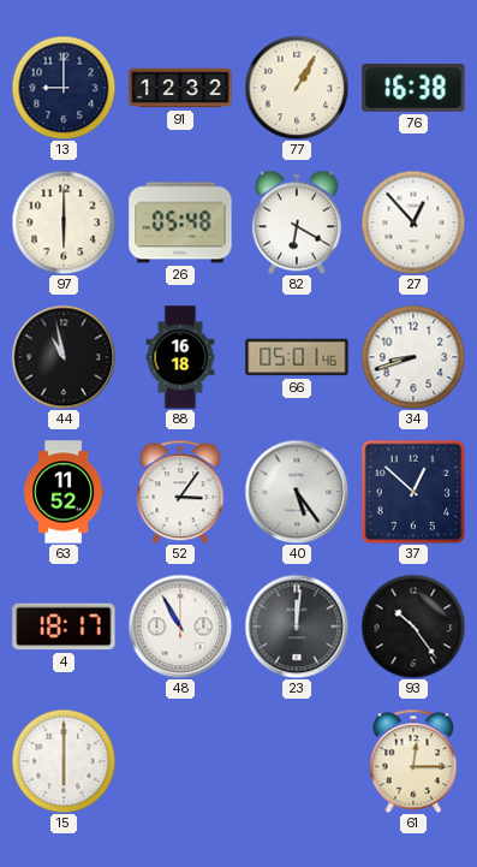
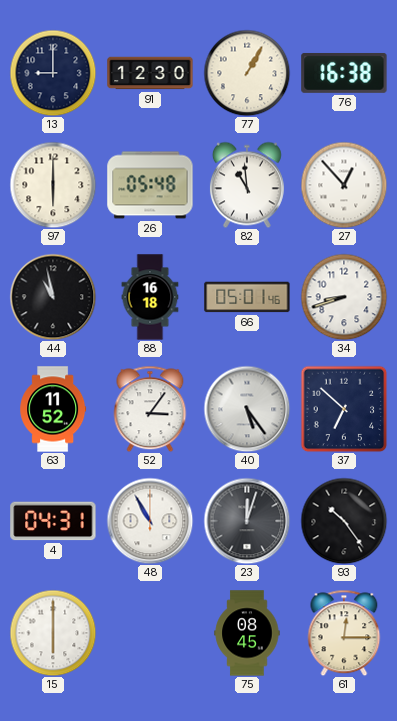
91: 12:32 -> 12:30
82: 6:20 -> 10:59
37: 12:52 -> 6:52
4: 18:17 -> 04:31
23: 12:01 -> 12:03
75: none -> 08:45
